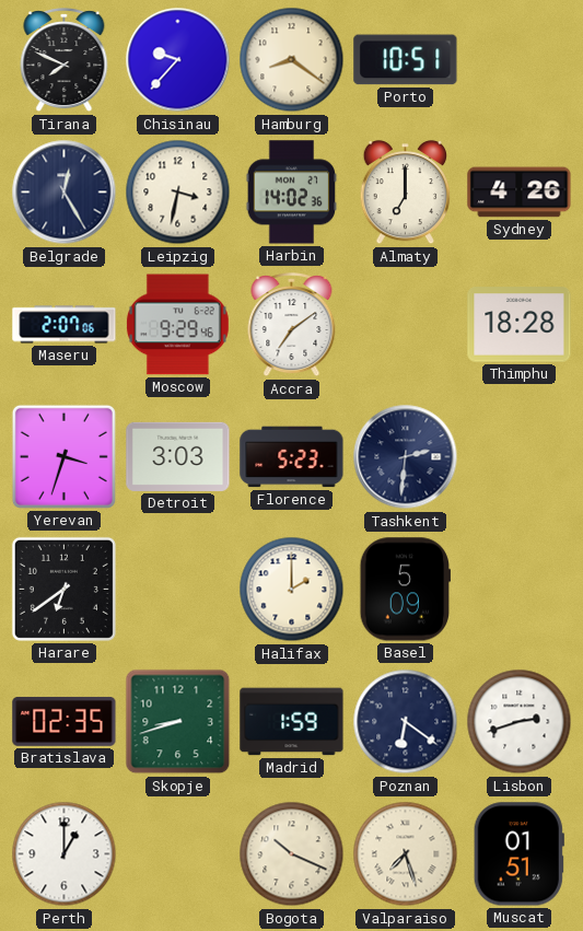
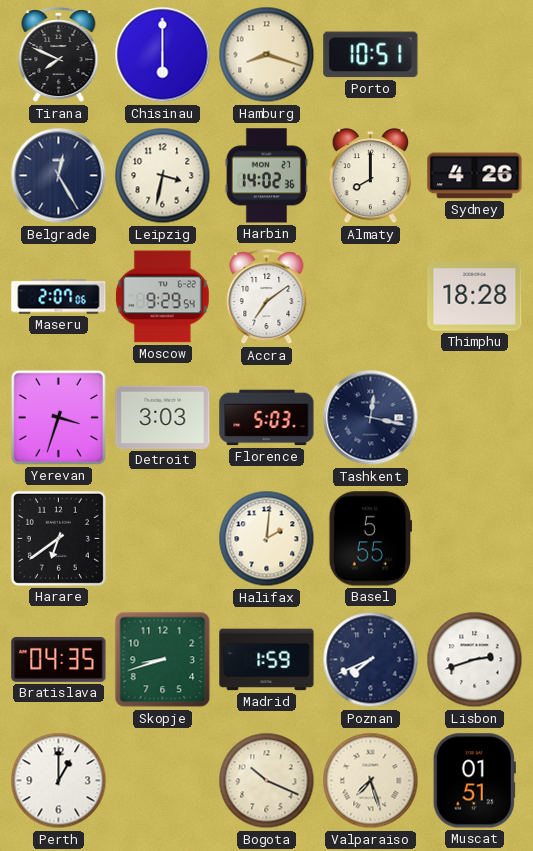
Chisinau: 9:37 -> 6:00
Hamburg: 8:21 -> 8:18
Almaty: 7:00 -> 8:00
Moscow: 9:29:46 -> 9:29:54
Florence: 5:23 -> 5:03
Tashkent: 2:31 -> 12:17
Halifax: 2:00 -> 2:01
Basel: 5:09 -> 5:55
Bratislava: 02:35 -> 04:35
Poznan: 6:21 -> 7:41
